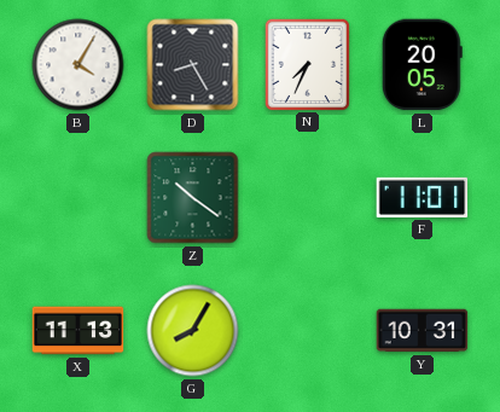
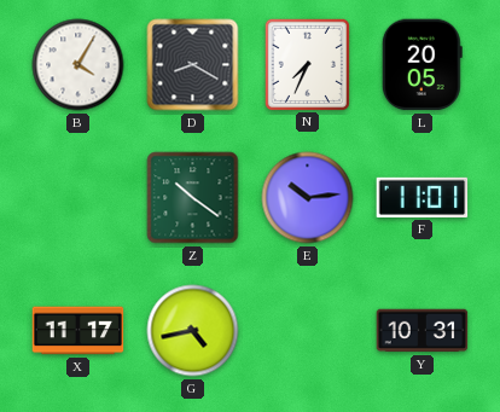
D: 8:25 -> 8:20
E: none -> 10:14
X: 11:13 -> 11:17
G: 8:05 -> 4:43
